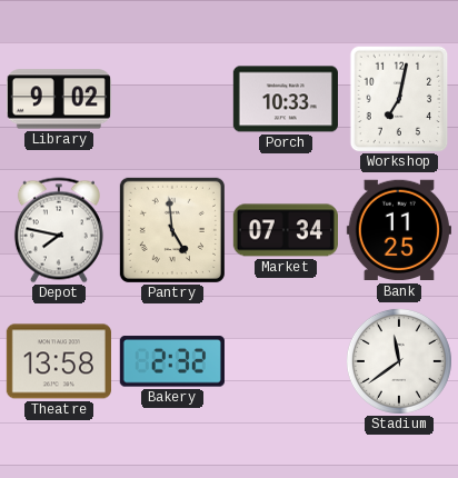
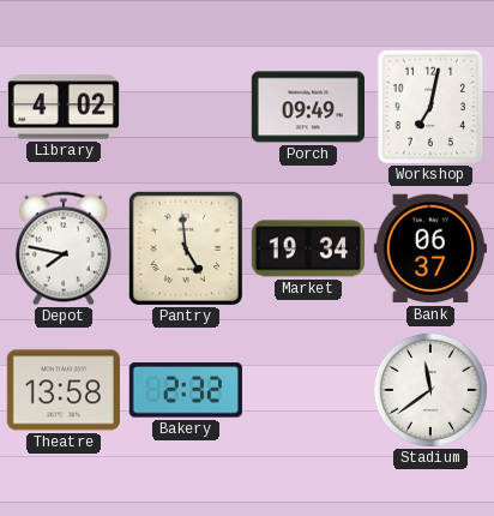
Library: 9:02 -> 4:02
Porch: 10:33 -> 09:49
Market: 07:34 -> 19:34
Bank: 11:25 -> 06:37
